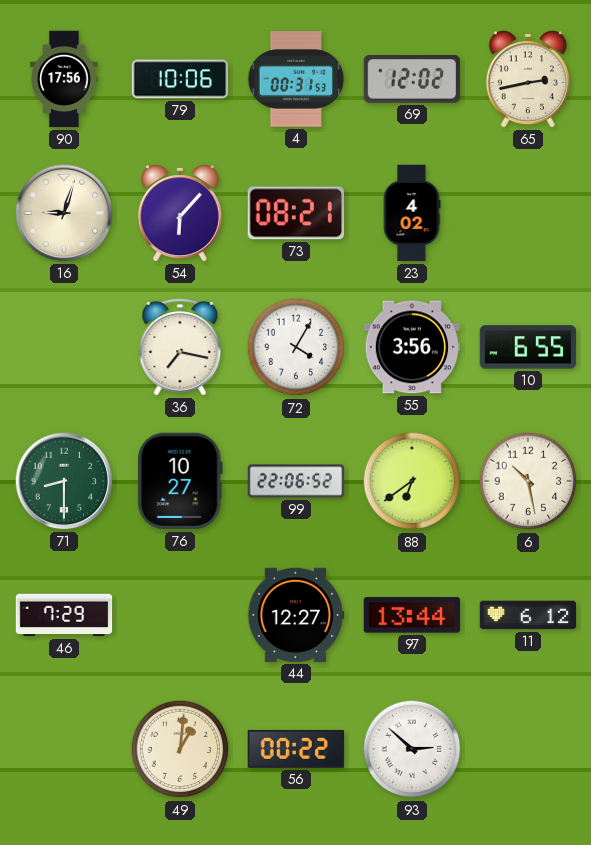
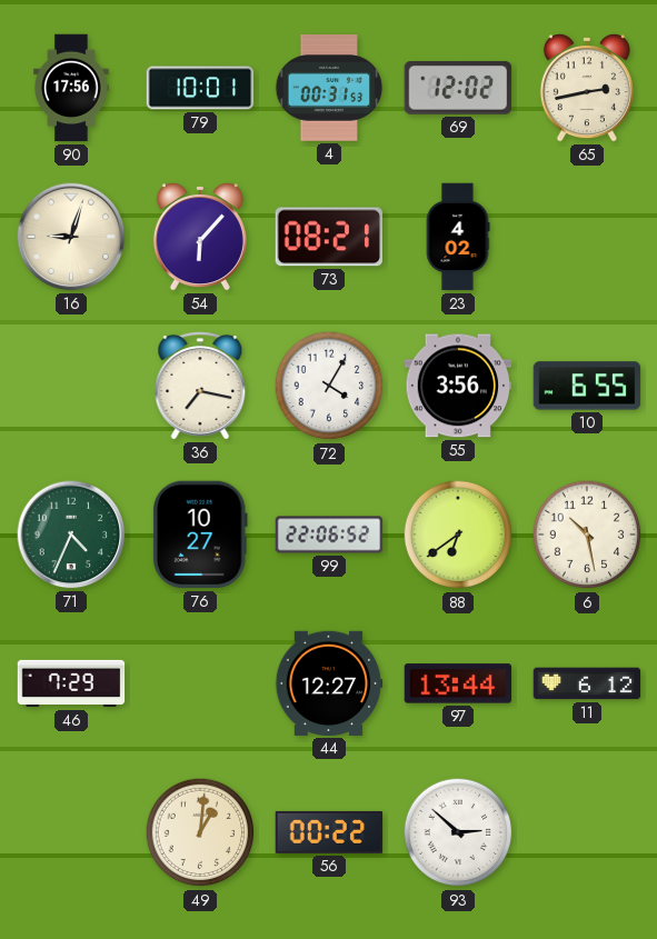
79: 10:06 -> 10:01
71: 8:30 -> 4:34
